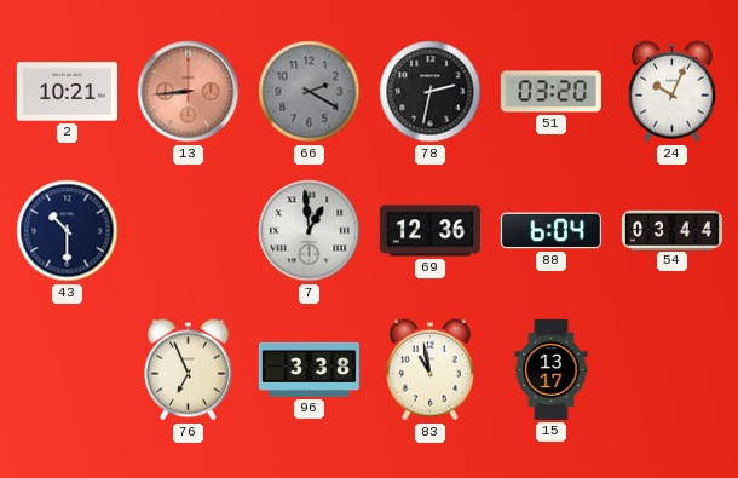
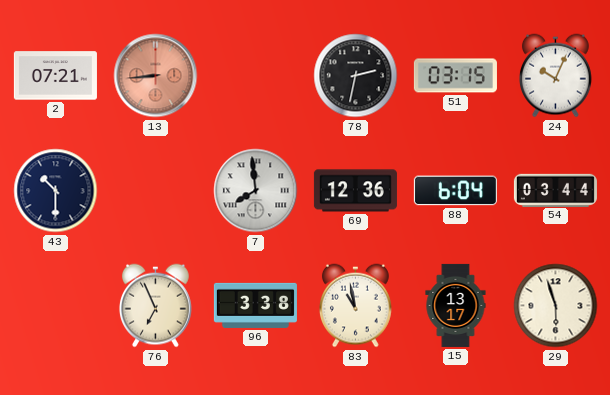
2: 10:21 -> 07:21
66: 2:20 -> none
51: 03:20 -> 03:15
7: 12:59 -> 7:59
29: none -> 5:57
